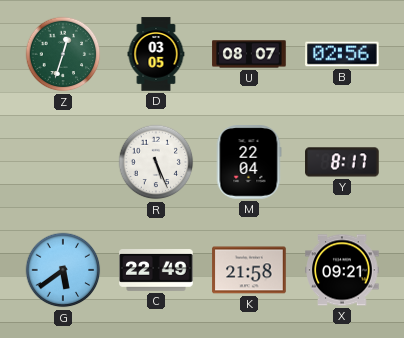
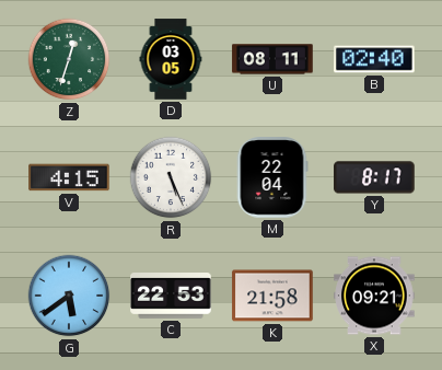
U: 08:07 -> 08:11
B: 02:56 -> 02:40
V: none -> 4:15
C: 22:49 -> 22:53
